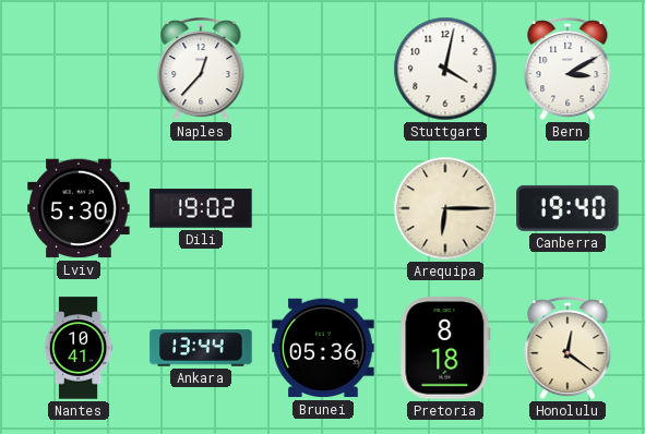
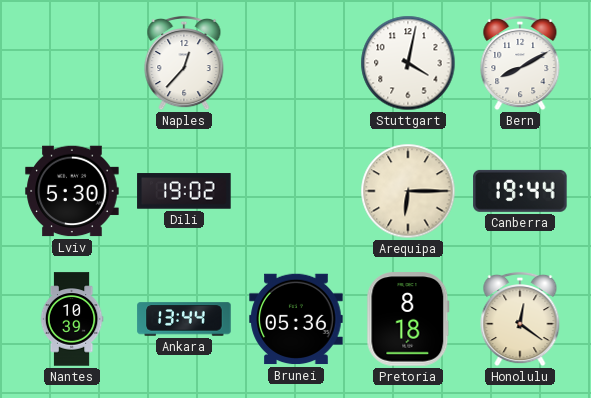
Bern: 3:10 -> 8:10
Canberra: 19:40 -> 19:44
Nantes: 10:41 -> 10:39
